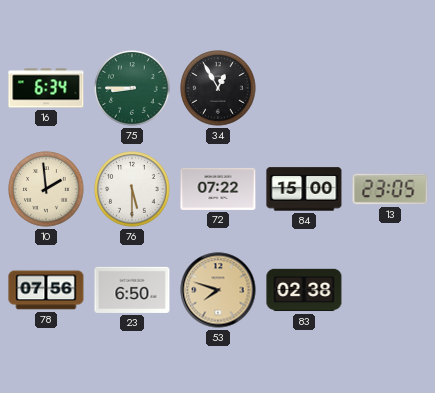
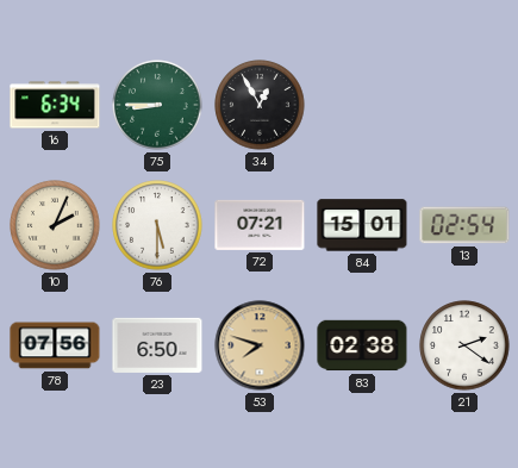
10: 1:59 -> 2:04
72: 07:22 -> 07:21
84: 15:00 -> 15:01
13: 23:05 -> 02:54
21: none -> 2:21
